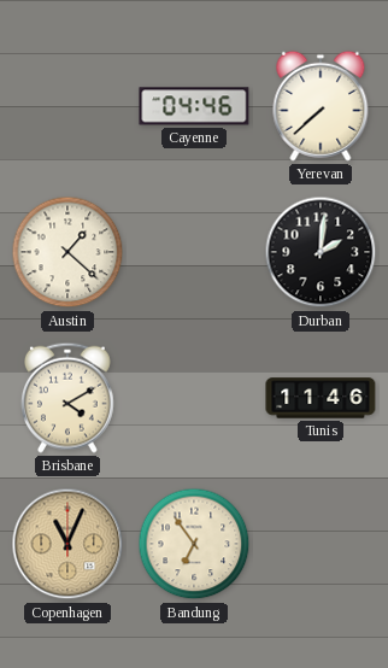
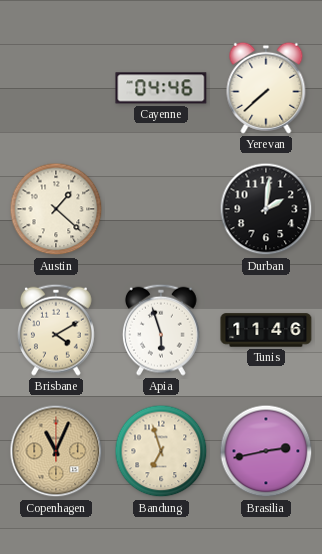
Apia: none -> 5:57
Bandung: 6:54 -> 6:57
Brasilia: none -> 2:43
